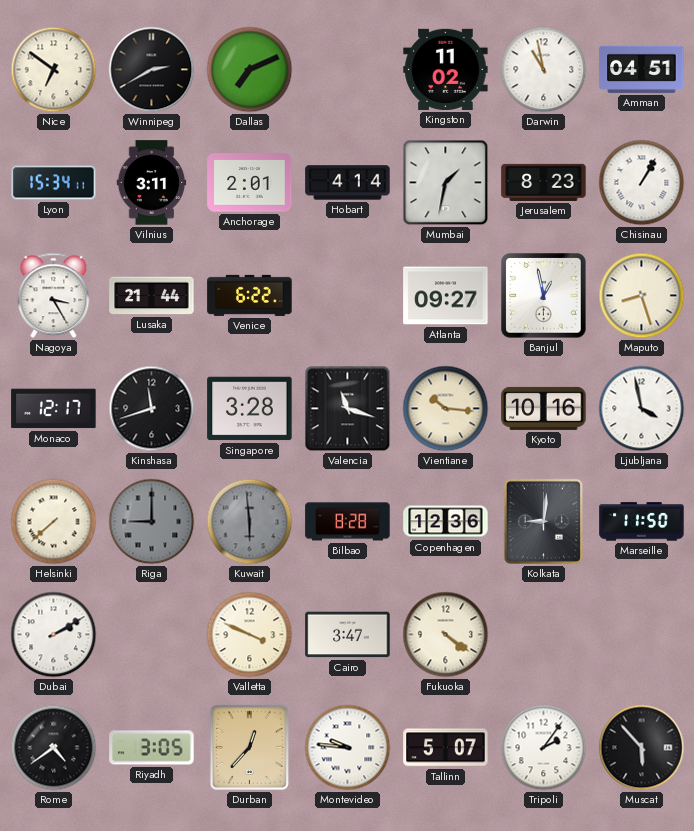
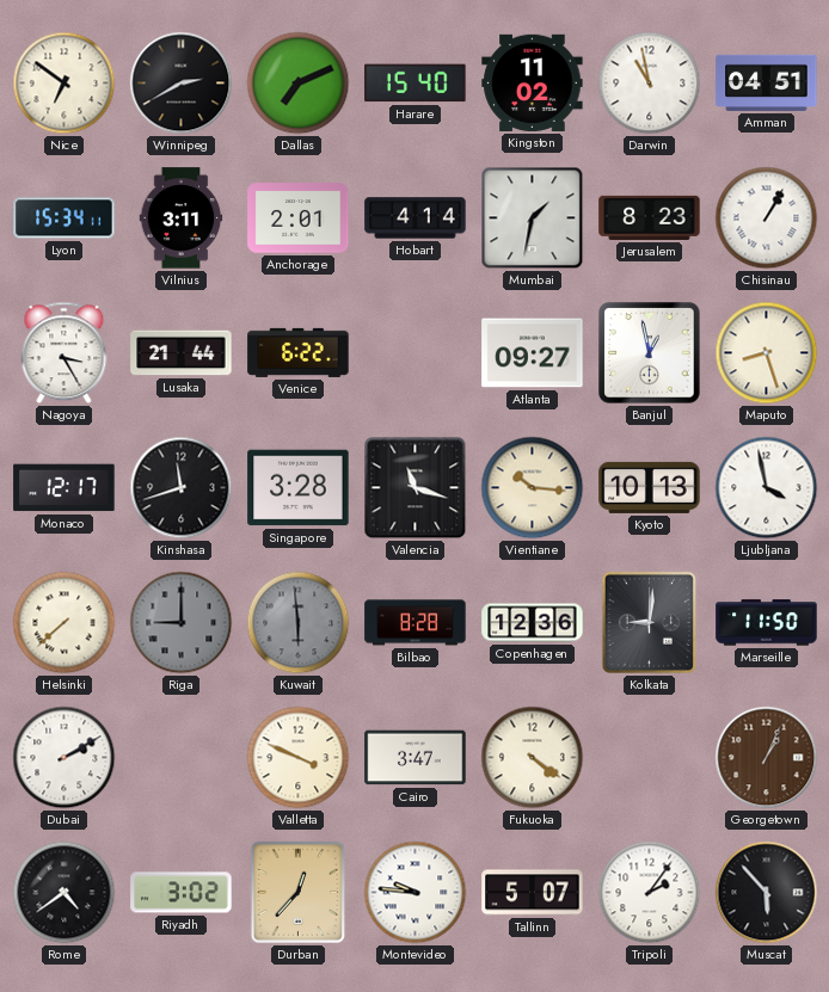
Harare: none -> 15:40
Kyoto: 10:16 -> 10:13
Georgetown: none -> 1:04
Riyadh: 3:05 -> 3:02
